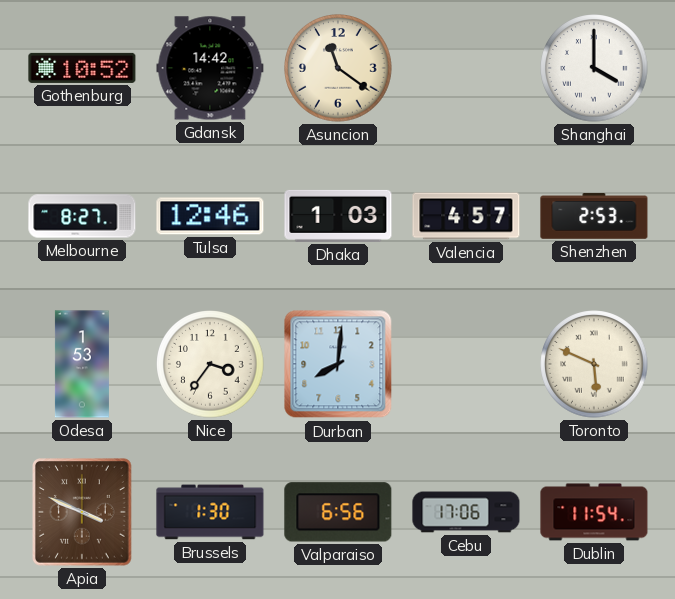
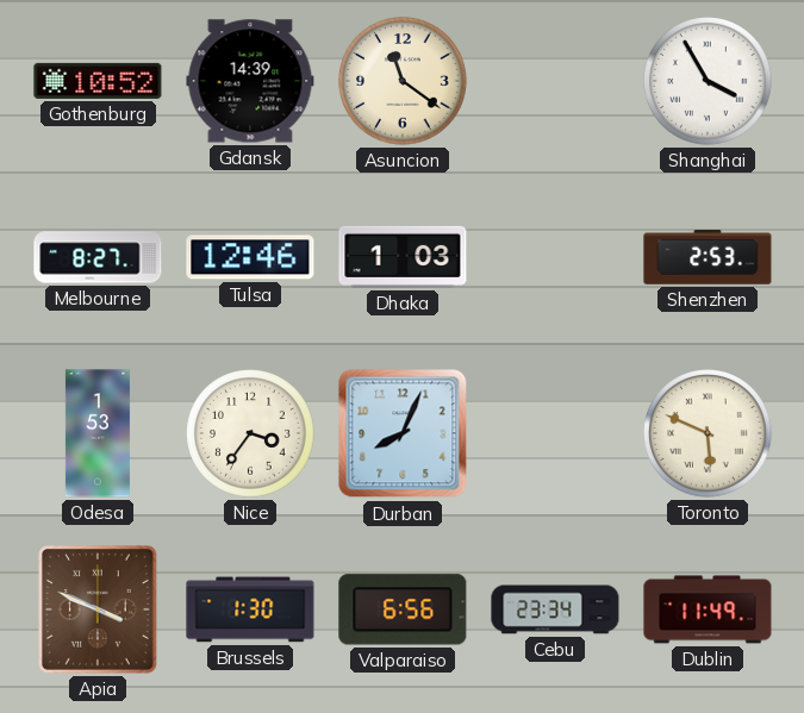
Gdansk: 14:42 -> 14:39
Shanghai: 4:00 -> 3:55
Valencia: 4:57 -> none
Durban: 8:01 -> 8:04
Cebu: 17:06 -> 23:34
Dublin: 11:54 -> 11:49
